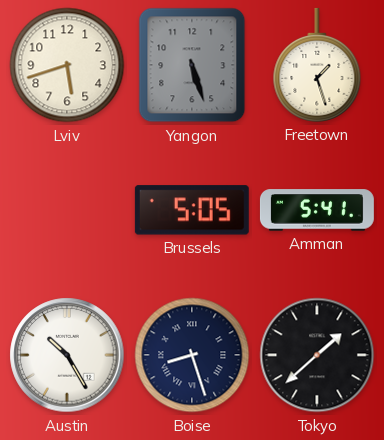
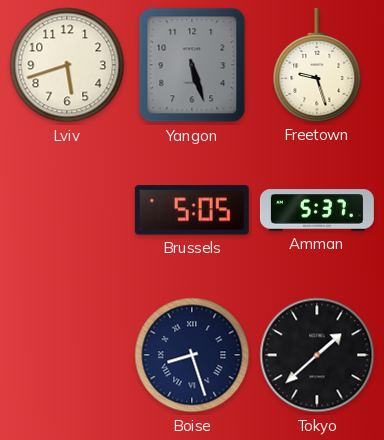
Freetown: 1:27 -> 9:27
Amman: 5:41 -> 5:37
Austin: 10:25 -> none
